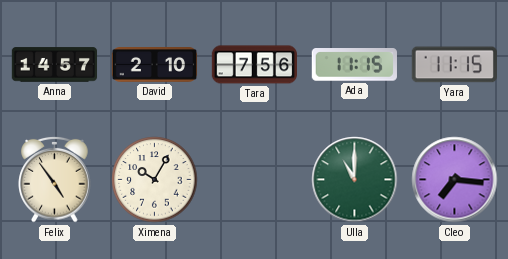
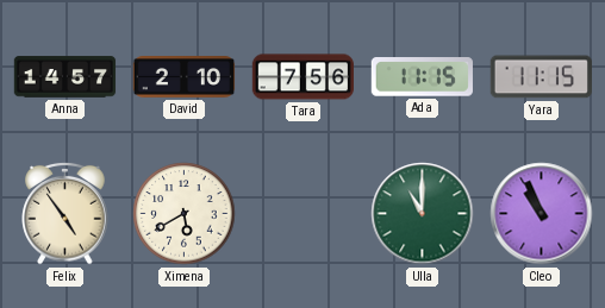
Ximena: 10:05 -> 5:40
Cleo: 7:16 -> 10:56
